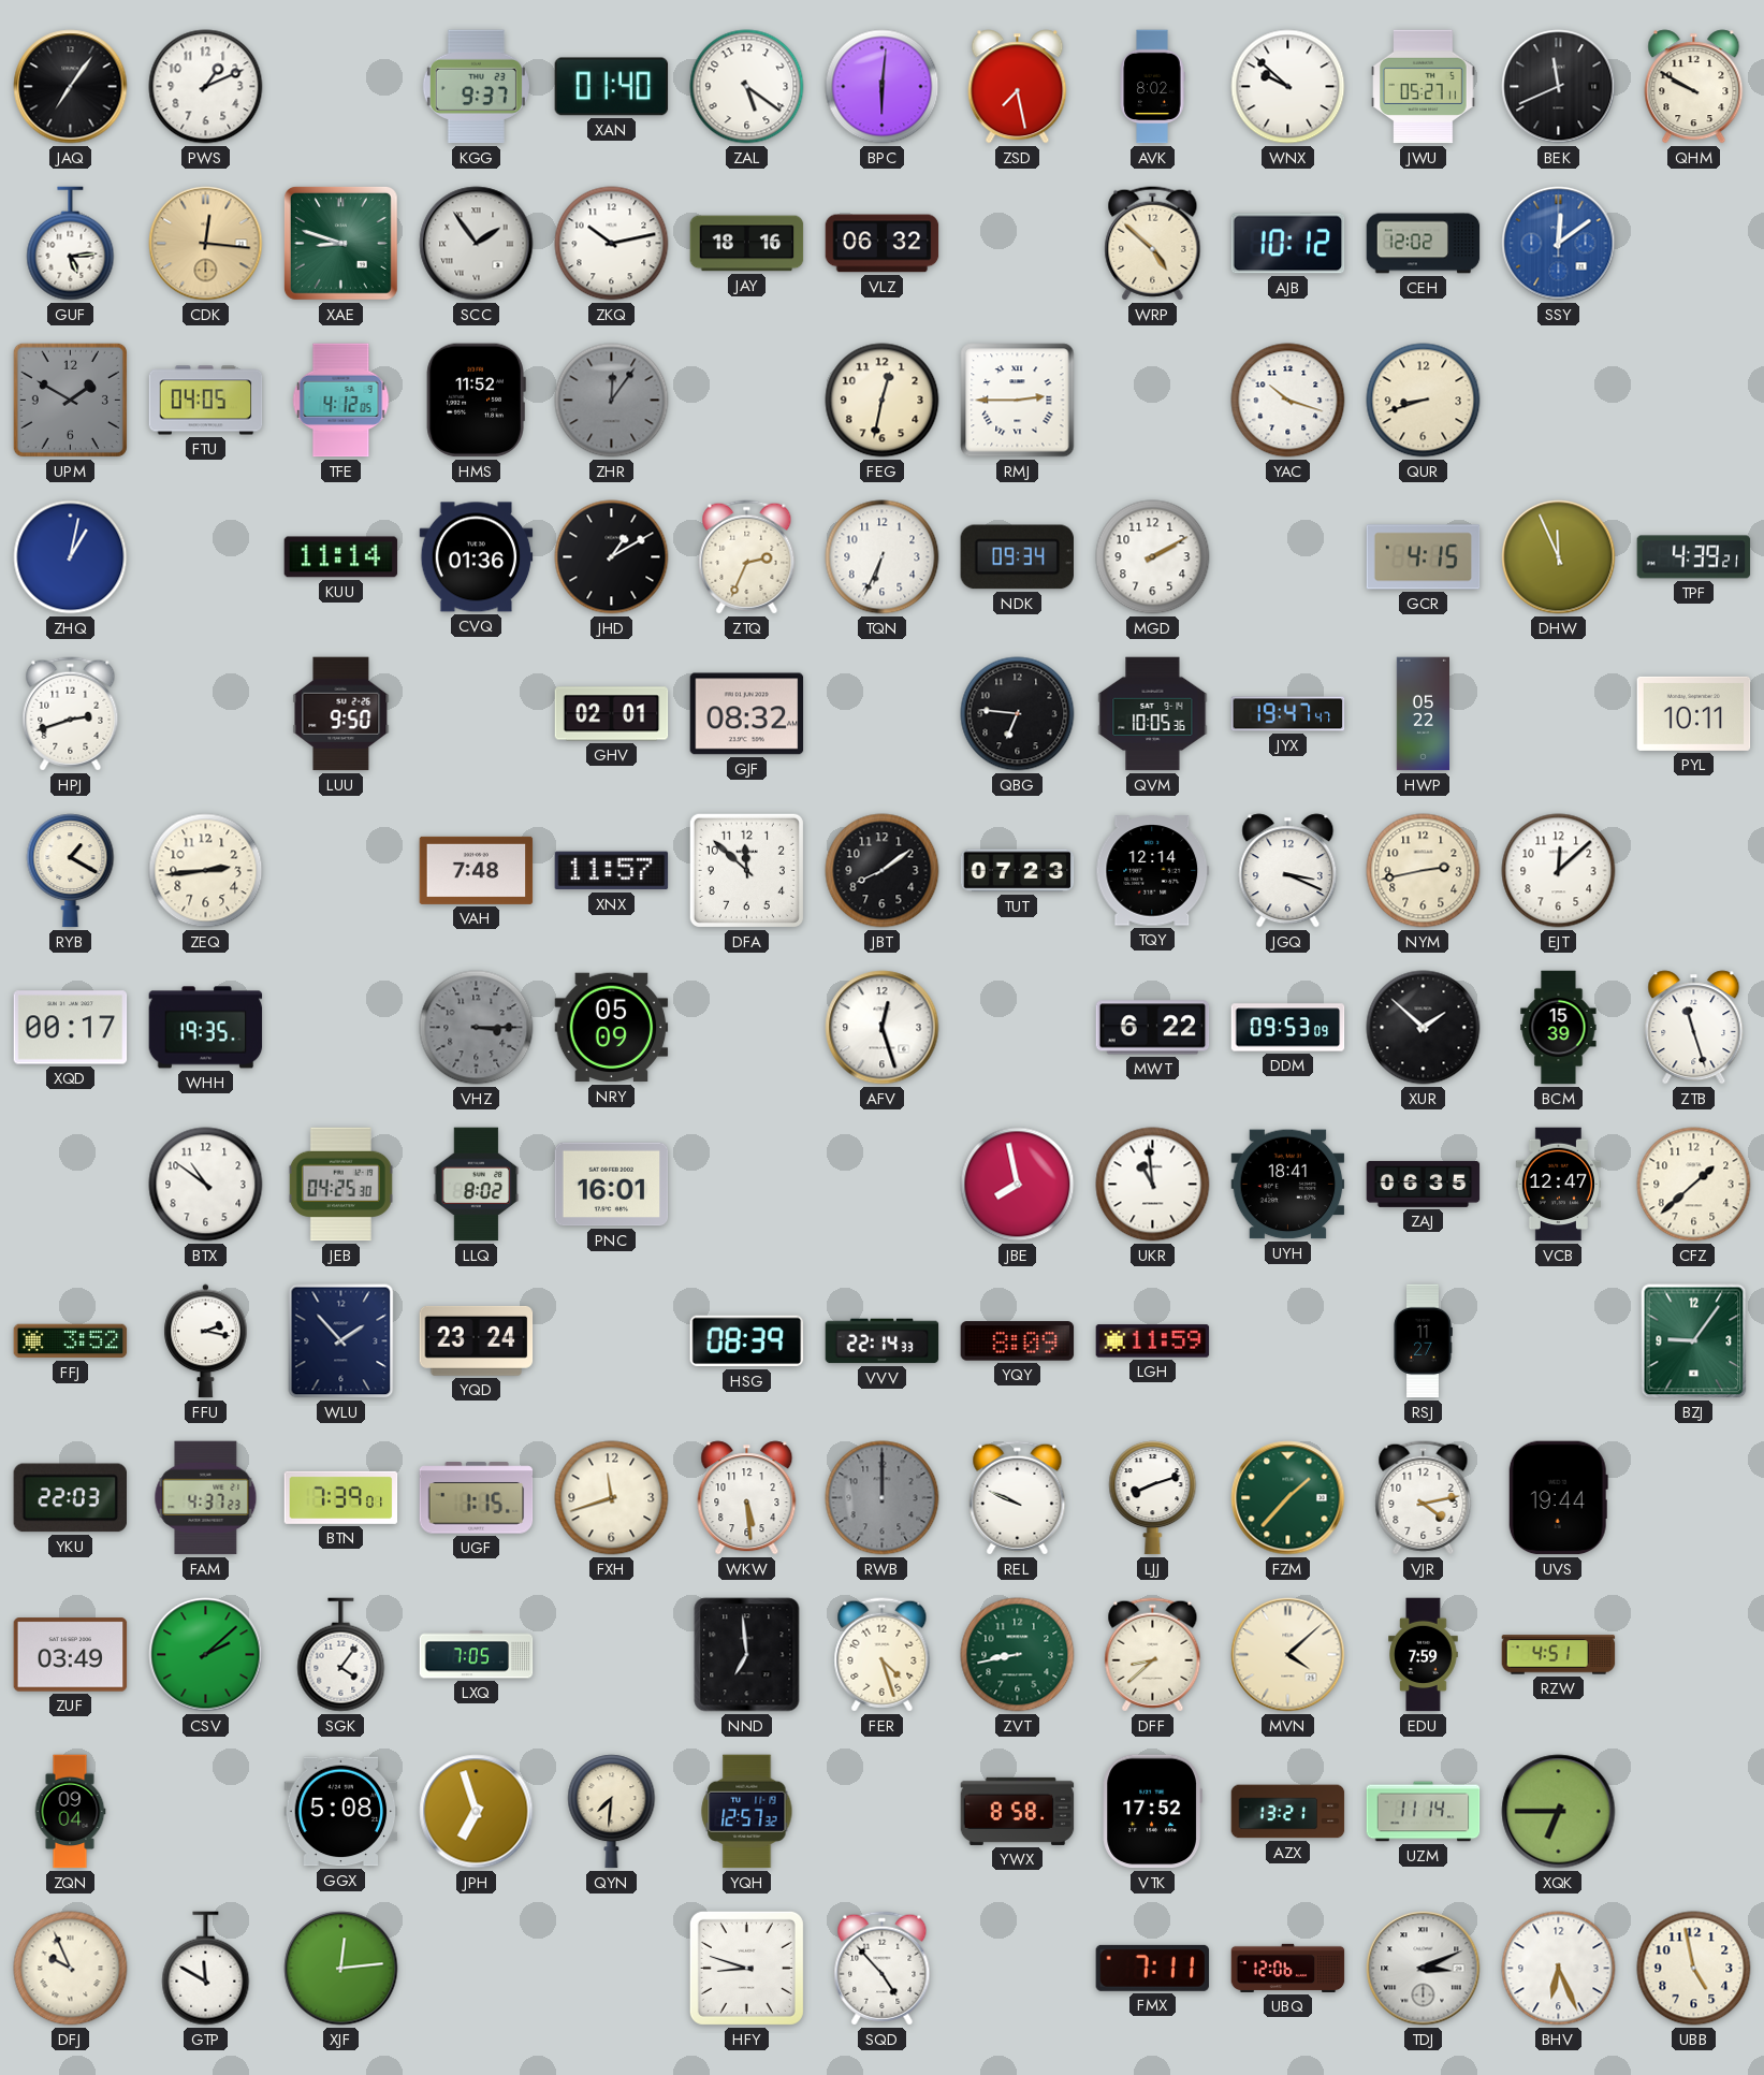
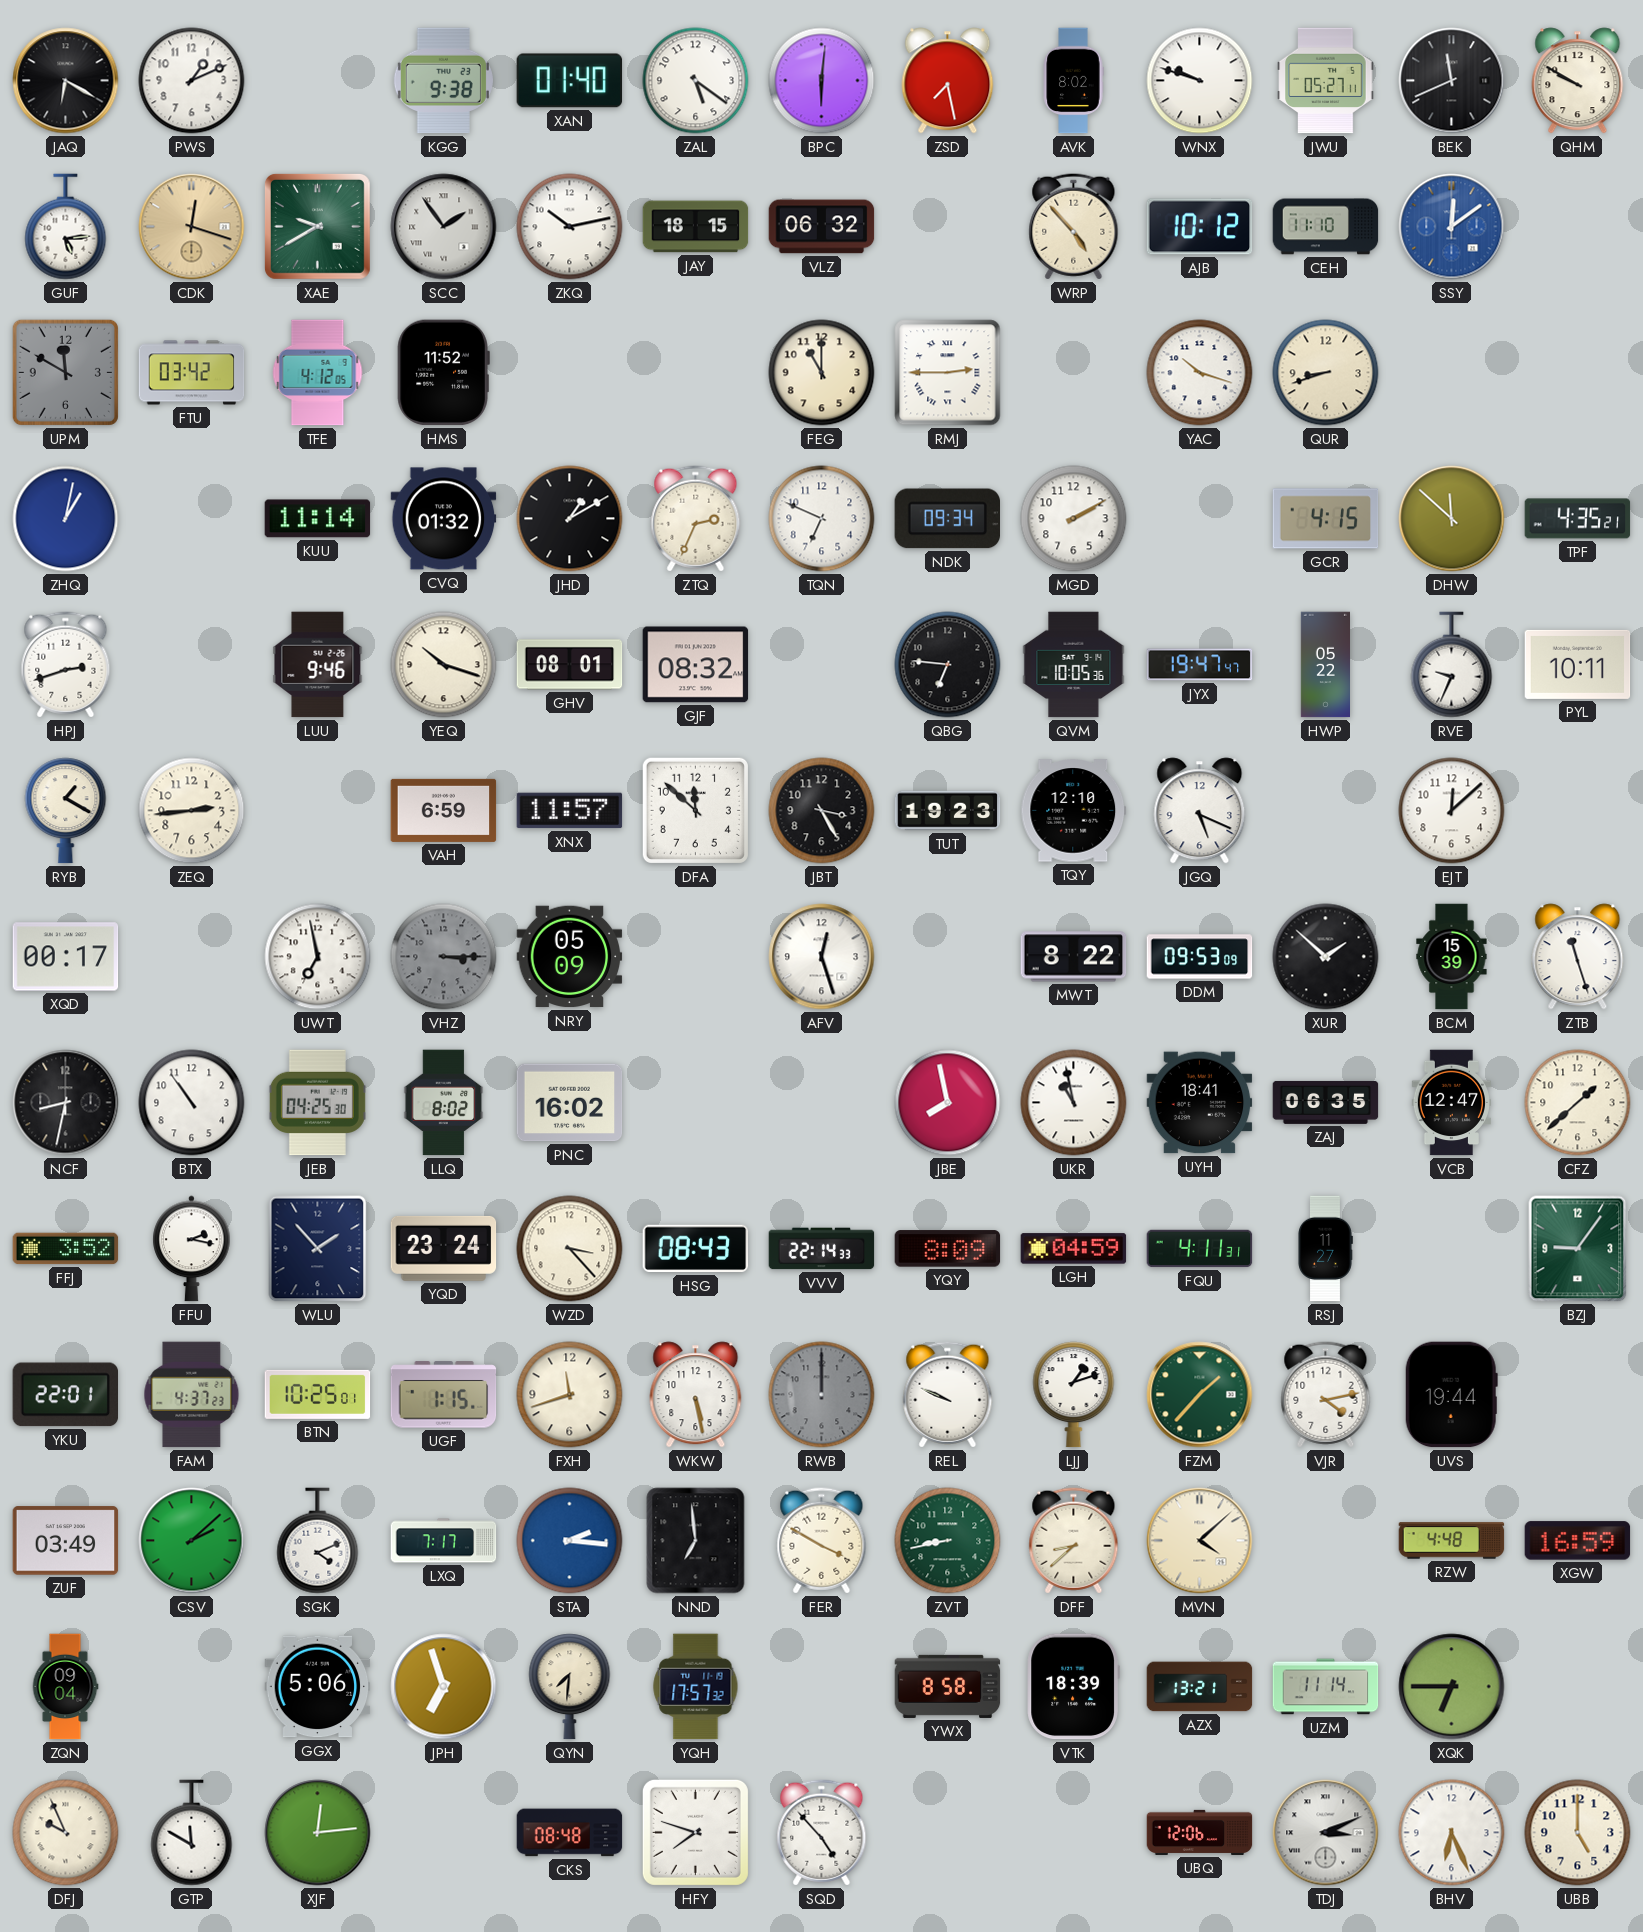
JAQ: 7:06 -> 6:20
KGG: 9:37 -> 9:38
WNX: 9:52 -> 9:48
CDK: 12:16 -> 12:18
XAE: 8:48 -> 9:40
JAY: 18:16 -> 18:15
WRP: 4:52 -> 4:53
CEH: 12:02 -> 11:10
UPM: 1:50 -> 11:50
FTU: 04:05 -> 03:42
ZHR: 12:06 -> none
FEG: 12:32 -> 11:00
CVQ: 01:36 -> 01:32
TQN: 6:34 -> 6:49
DHW: 11:56 -> 11:52
TPF: 4:39 -> 4:35
LUU: 9:50 -> 9:46
YEQ: none -> 10:18
GHV: 02:01 -> 08:01
RVE: none -> 9:34
VAH: 7:48 -> 6:59
JBT: 8:09 -> 3:25
TUT: 07:23 -> 19:23
TQY: 12:14 -> 12:10
JGQ: 3:19 -> 5:19
NYM: 2:43 -> none
WHH: 19:35 -> none
UWT: none -> 6:58
MWT: 6:22 -> 8:22
NCF: none -> 8:32
BTX: 10:51 -> 10:54
PNC: 16:01 -> 16:02
UKR: 10:59 -> 10:58
WZD: none -> 3:23
HSG: 08:39 -> 08:43
LGH: 11:59 -> 04:59
FQU: none -> 4:11
YKU: 22:03 -> 22:01
BTN: 7:39 -> 10:25
WKW: 5:29 -> 5:28
LJJ: 8:12 -> 1:12
SGK: 4:06 -> 4:11
LXQ: 7:05 -> 7:17
STA: none -> 2:16
FER: 4:27 -> 3:50
EDU: 7:59 -> none
RZW: 4:51 -> 4:48
XGW: none -> 16:59
GGX: 5:08 -> 5:06
YQH: 12:57 -> 17:57
VTK: 17:52 -> 18:39
CKS: none -> 08:48
HFY: 8:48 -> 7:48
FMX: 7:11 -> none
UBB: 4:58 -> 5:00
